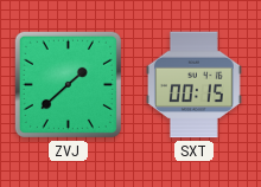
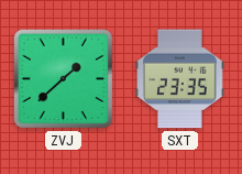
SXT: 00:15 -> 23:35
